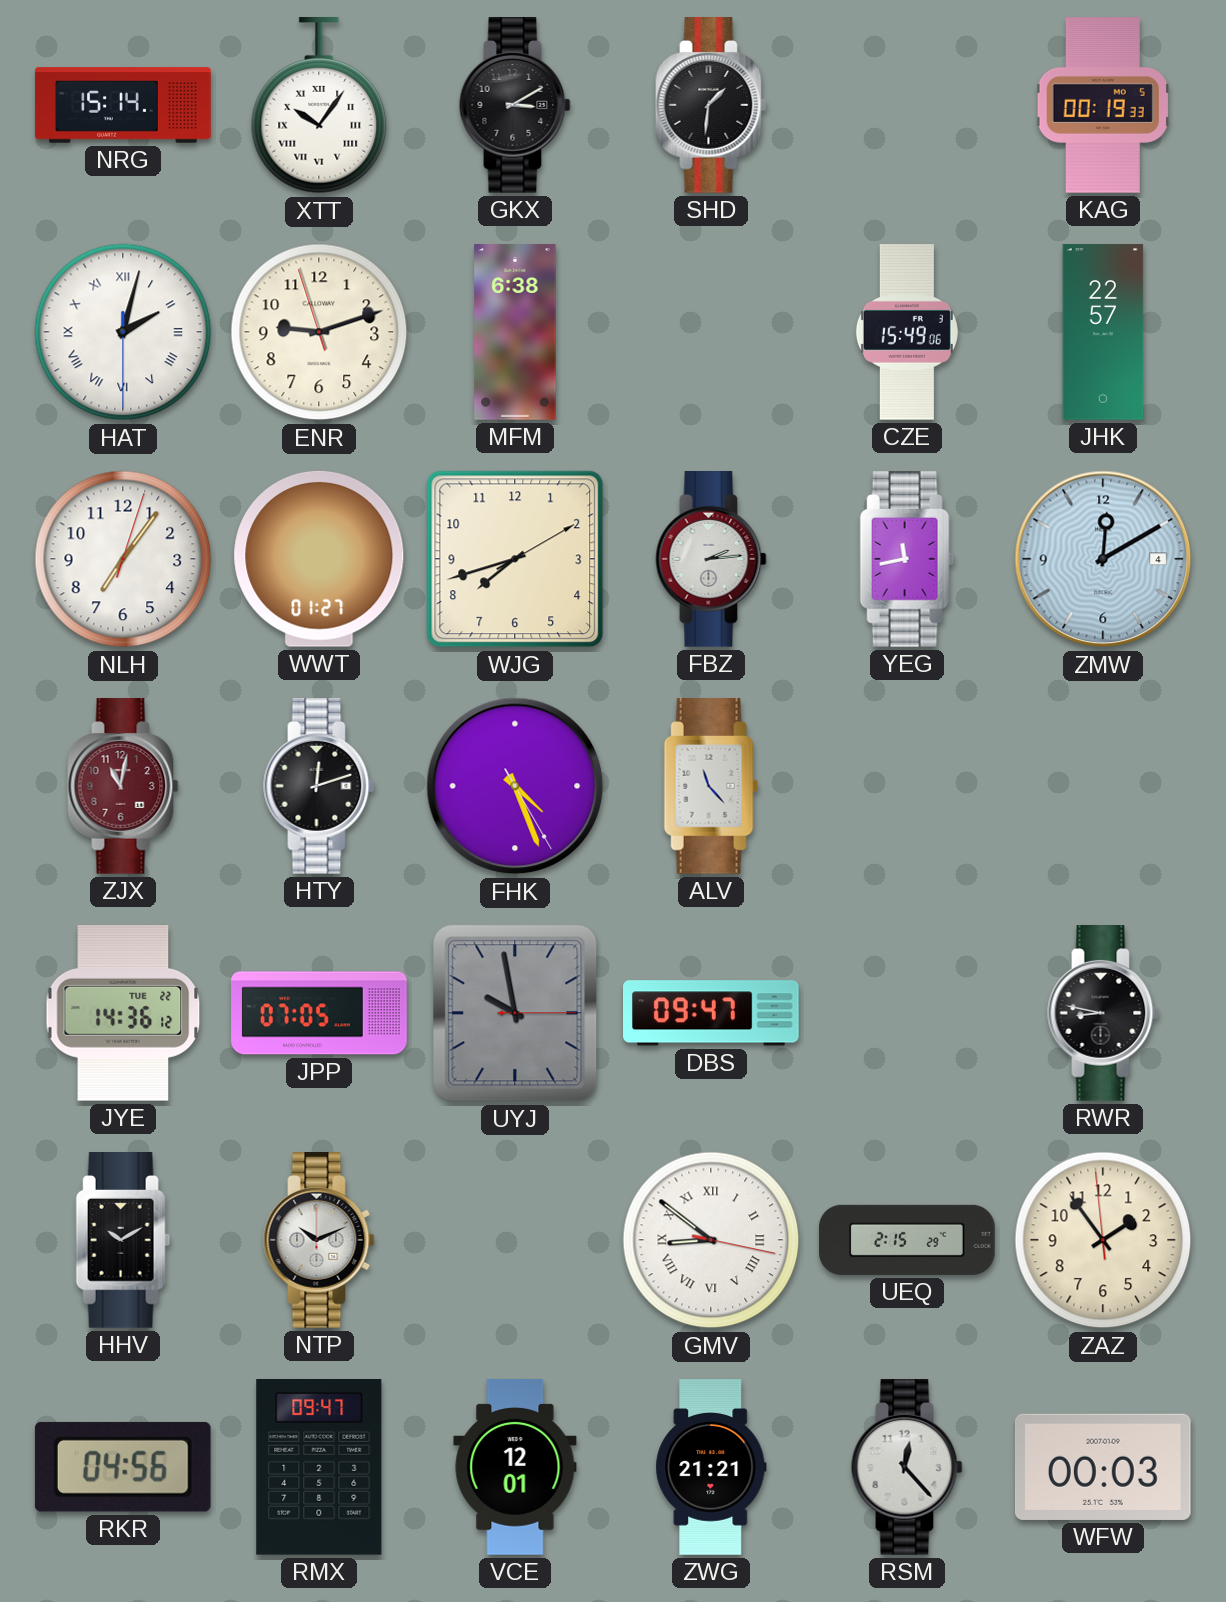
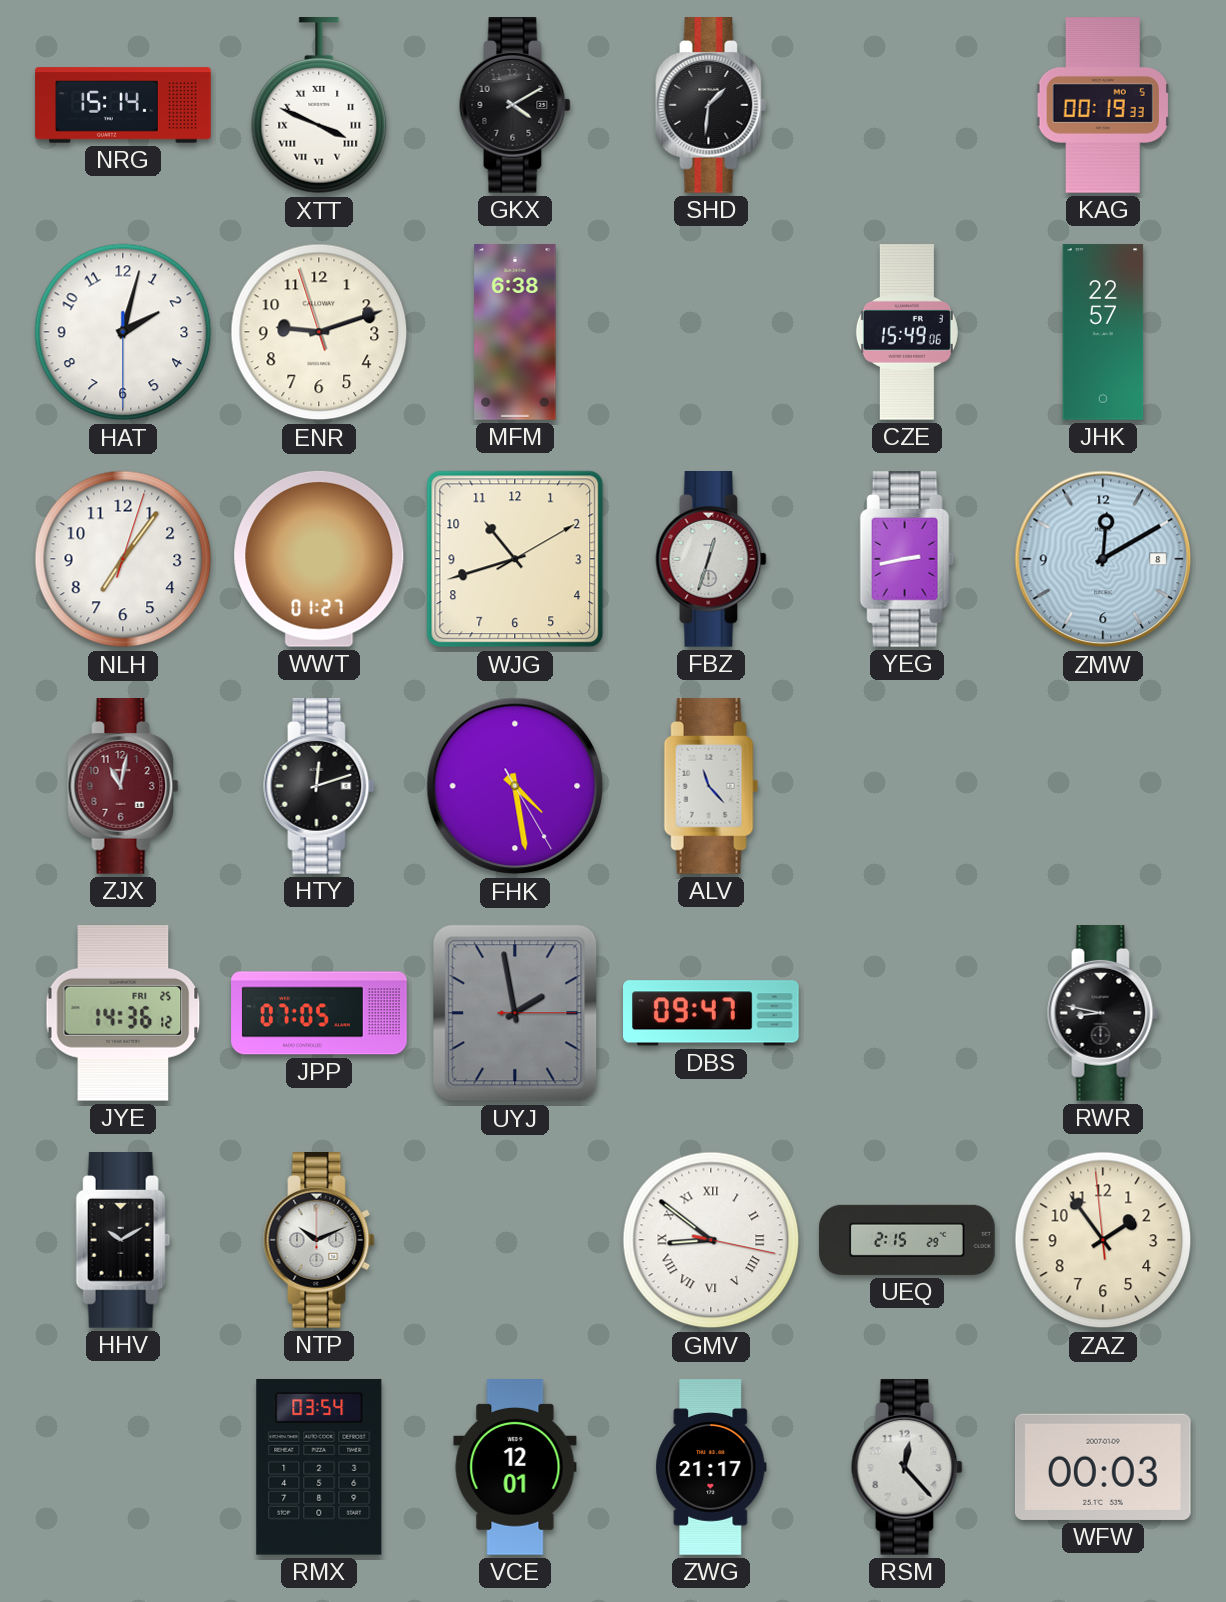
XTT: 10:06 -> 3:49
GKX: 3:10 -> 4:10
HAT numerals: Roman -> Arabic
WJG: 7:42 -> 10:42
FBZ: 2:14 -> 12:33
YEG: 11:43 -> 2:43
ZMW date: 4 -> 8
FHK: 4:26 -> 4:28
JYE date: TUE 22 -> FRI 25
UYJ: 9:58 -> 1:58
RKR: 04:56 -> none
RMX: 09:47 -> 03:54
ZWG: 21:21 -> 21:17
